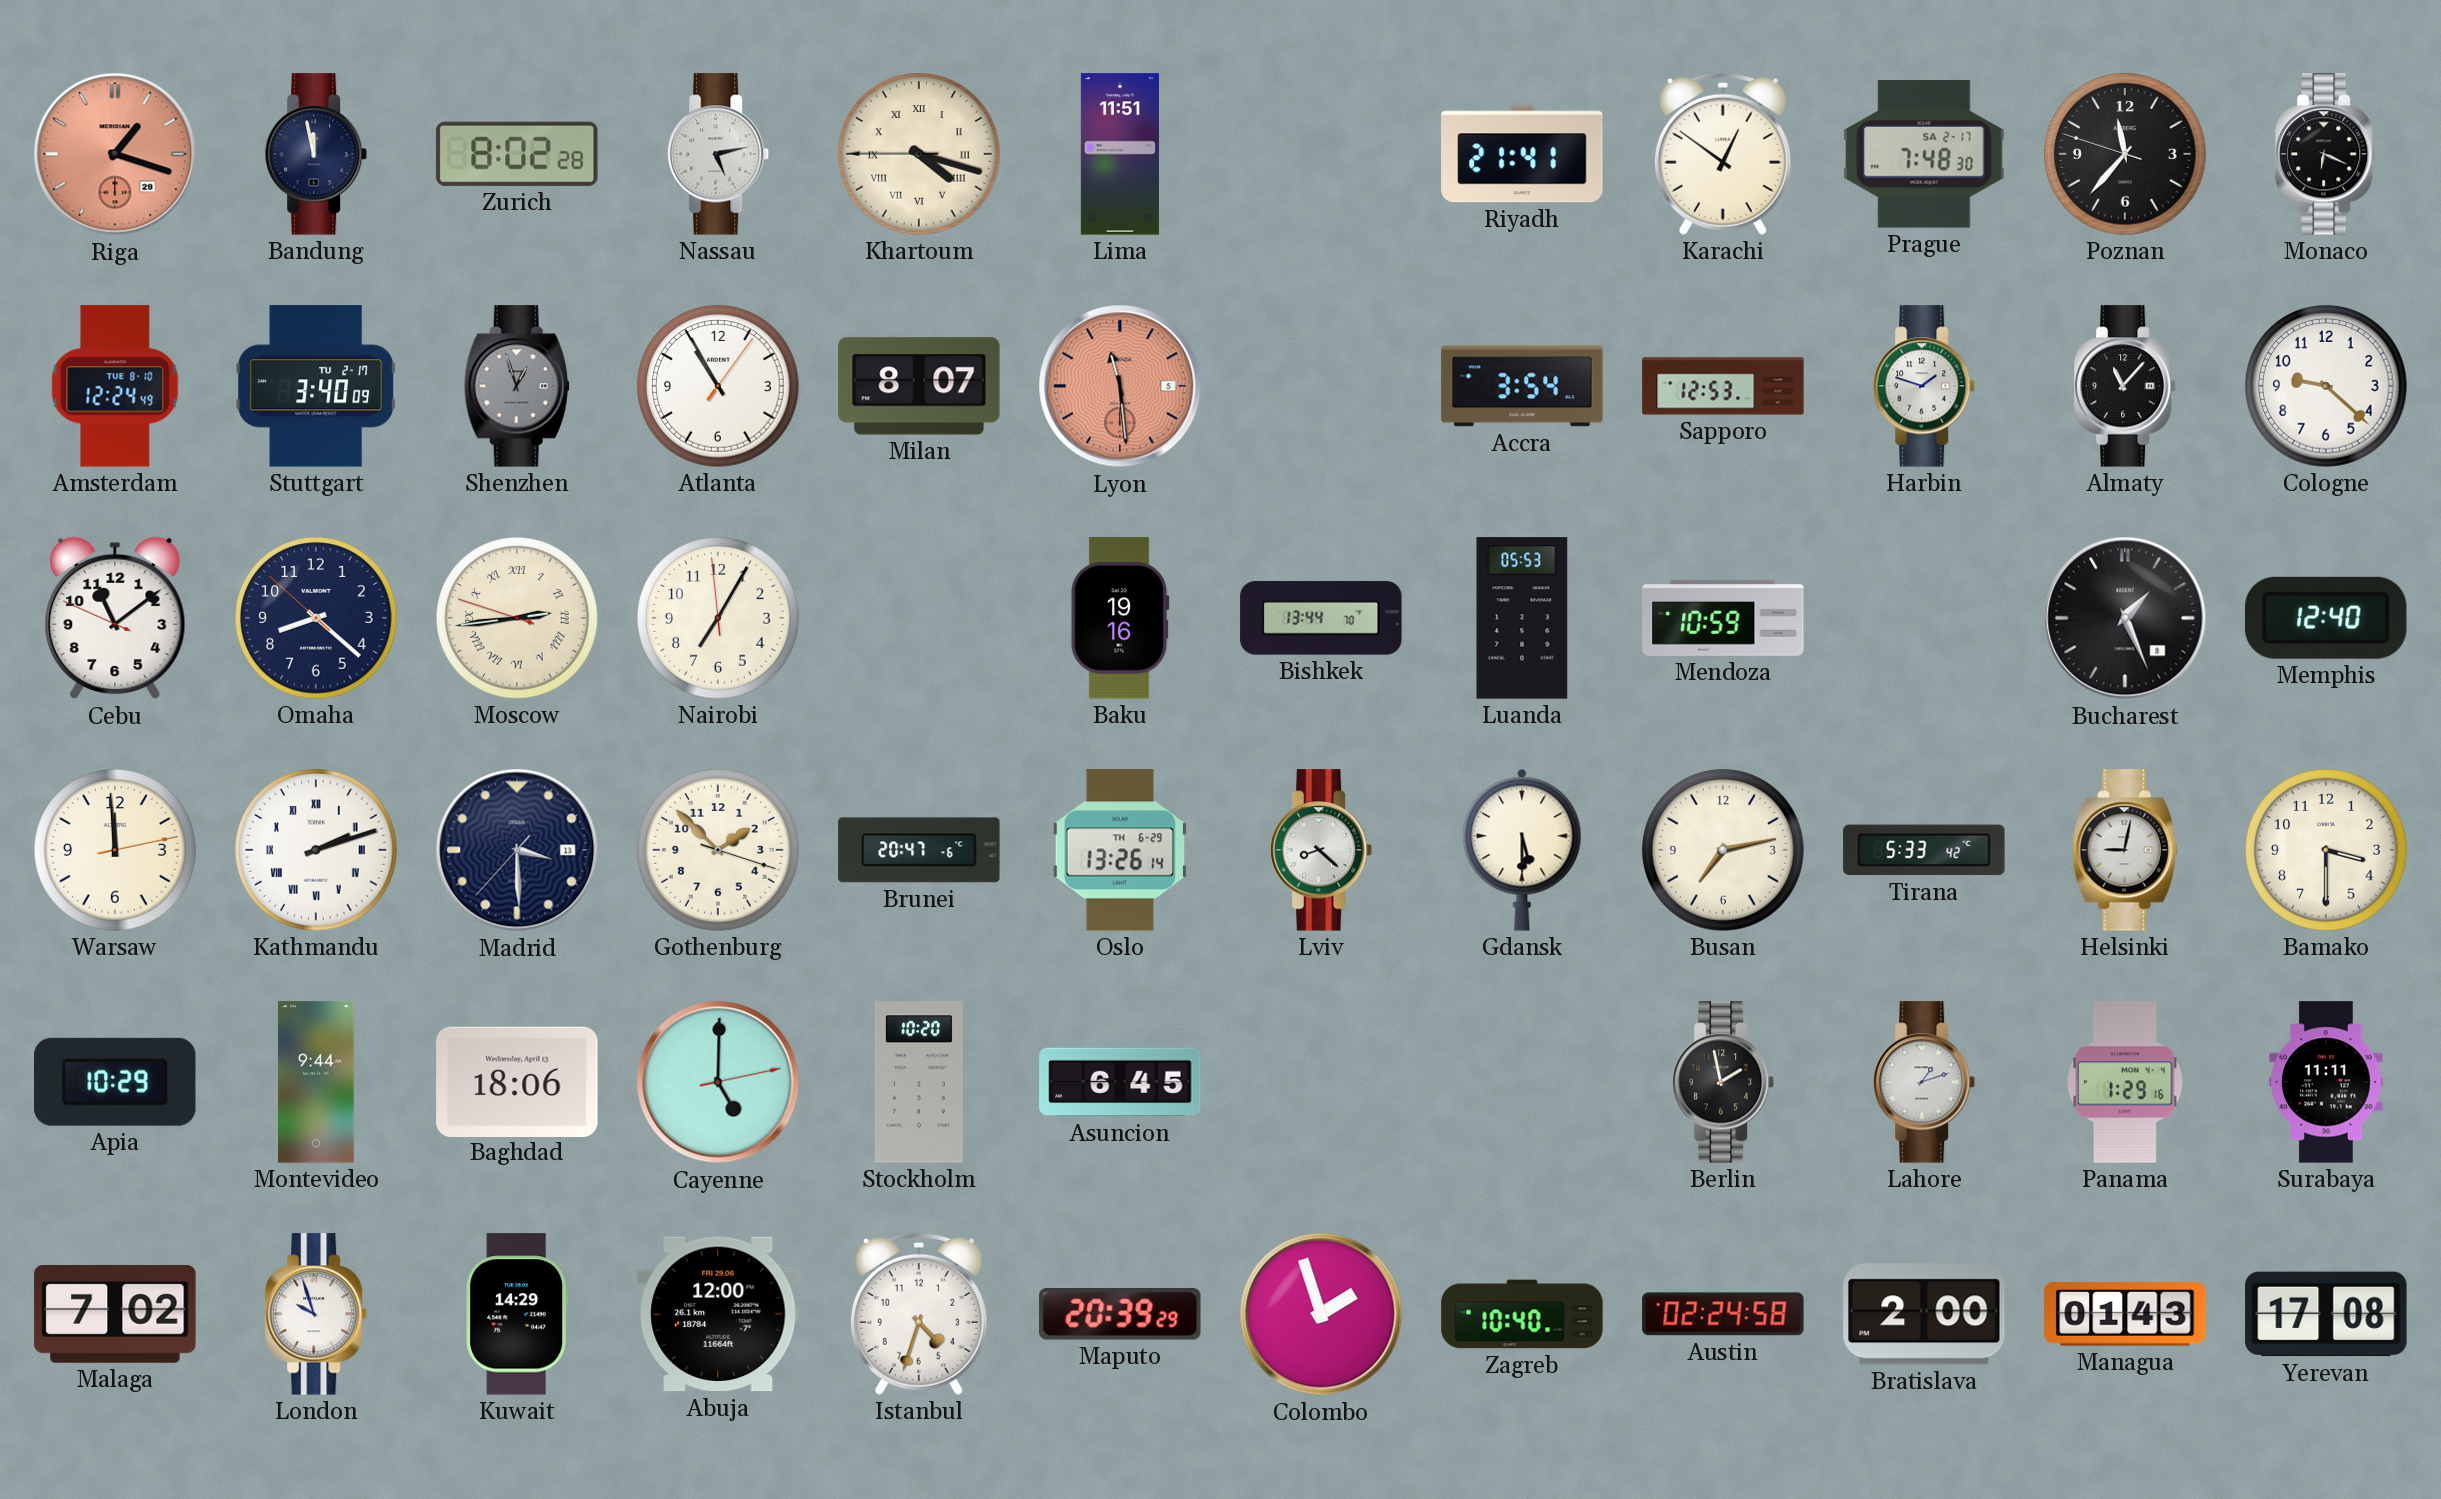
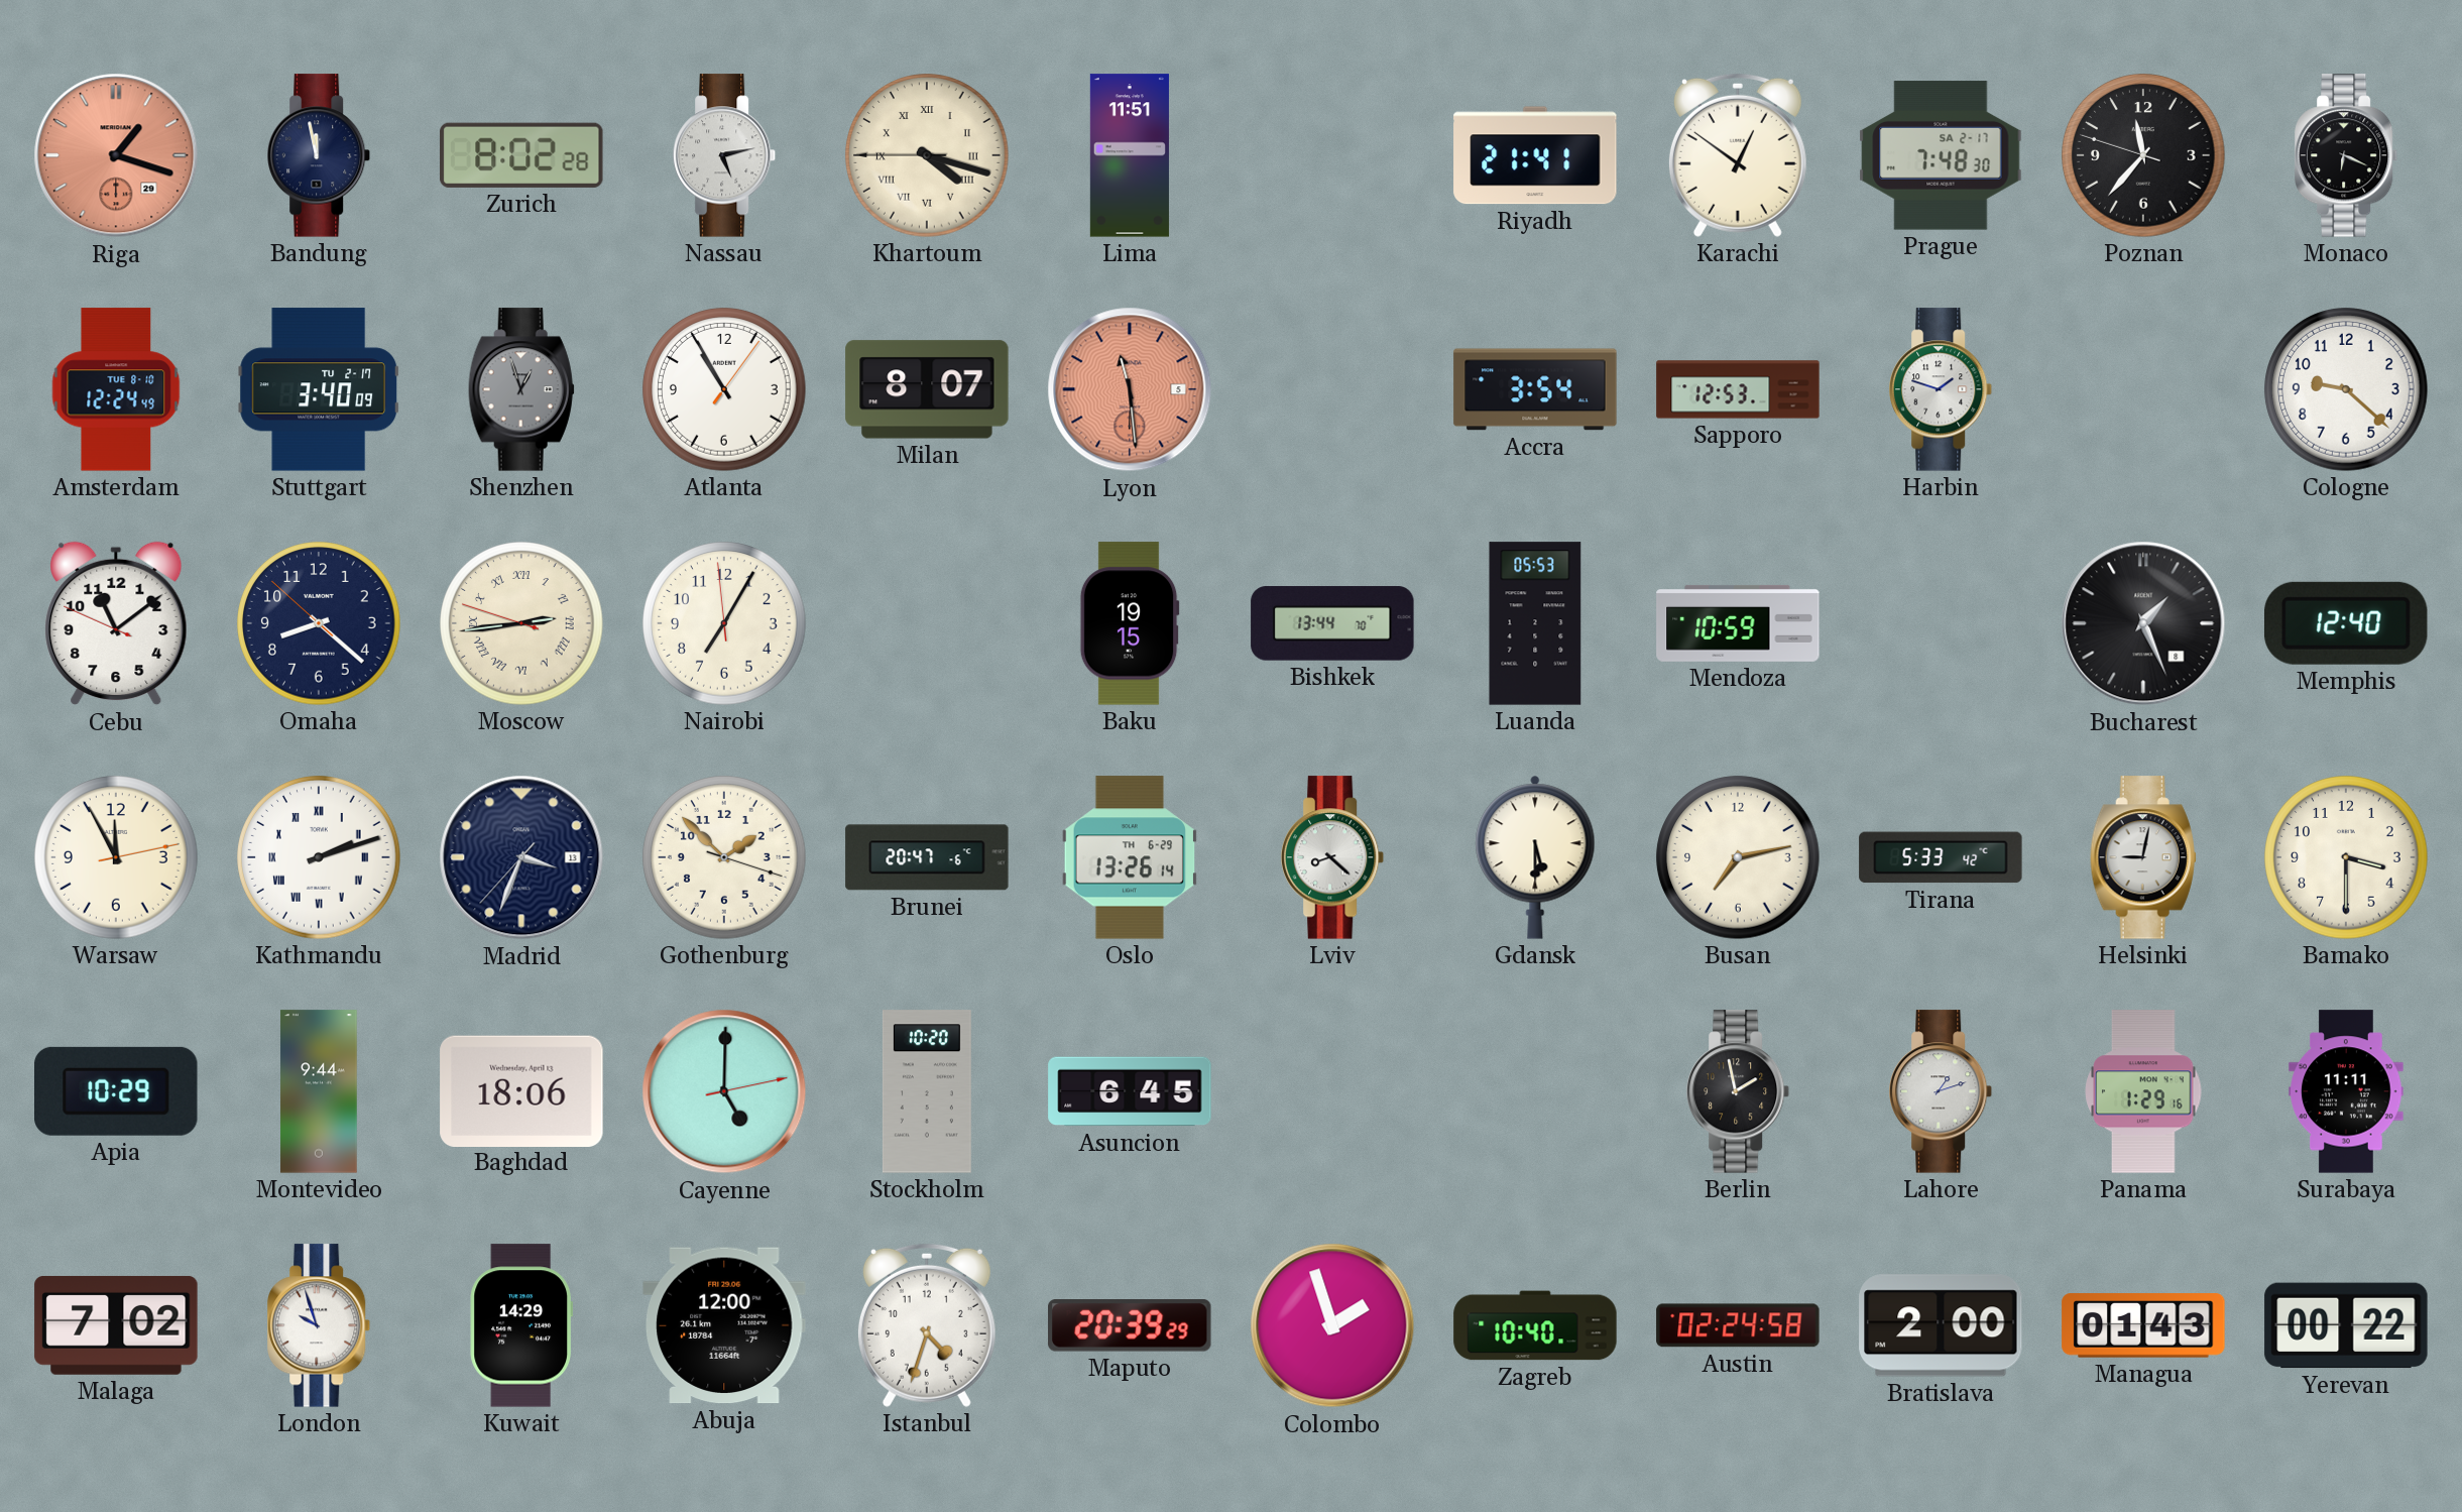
Almaty: 11:07 -> none
Baku: 19:16 -> 19:15
Warsaw: 11:59 -> 11:55
Madrid: 3:29 -> 3:33
Yerevan: 17:08 -> 00:22
